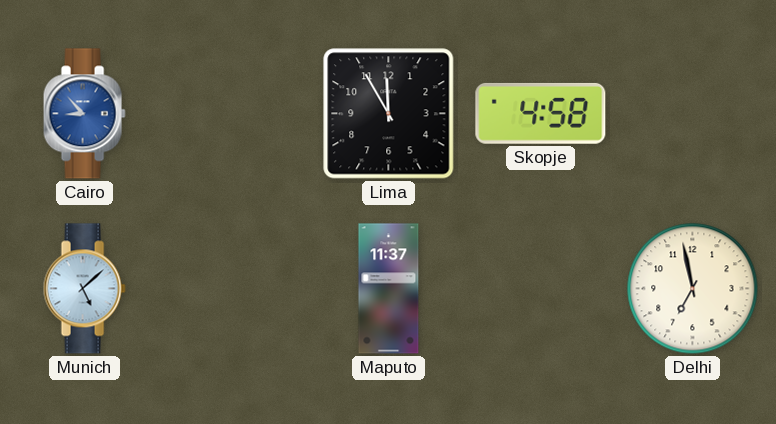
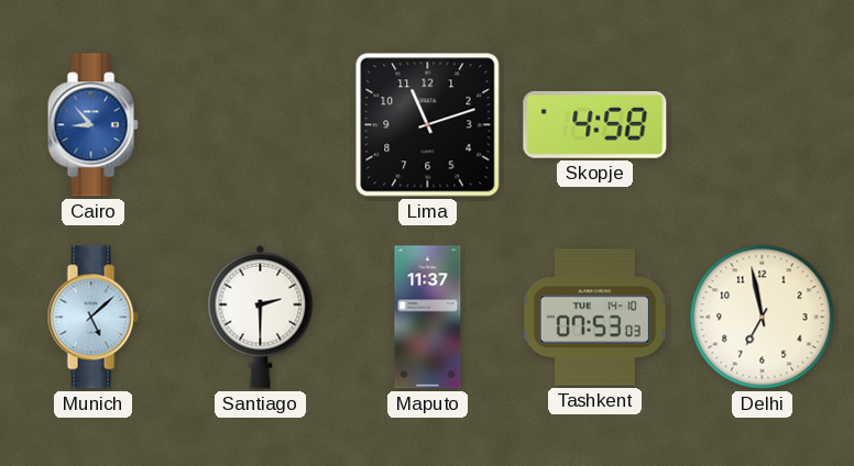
Lima: 11:55 -> 11:12
Santiago: none -> 2:30
Tashkent: none -> 07:53
